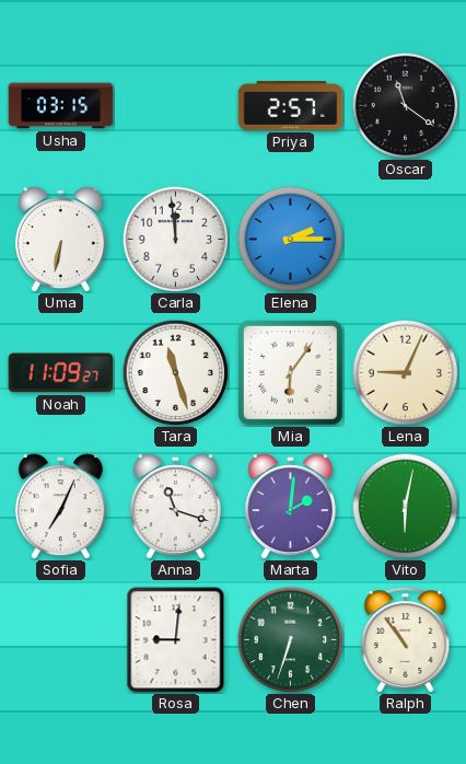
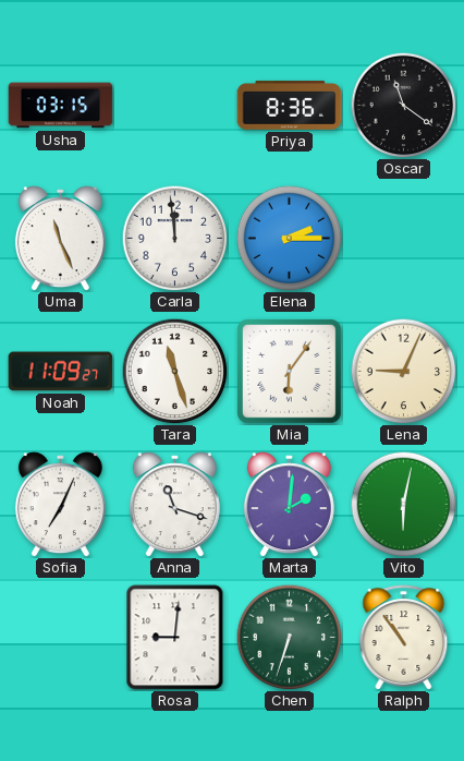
Priya: 2:57 -> 8:36
Uma: 6:32 -> 11:26
